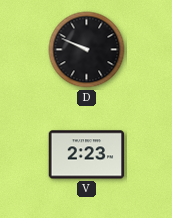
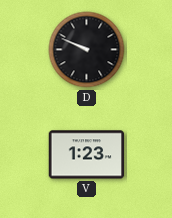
V: 2:23 -> 1:23
